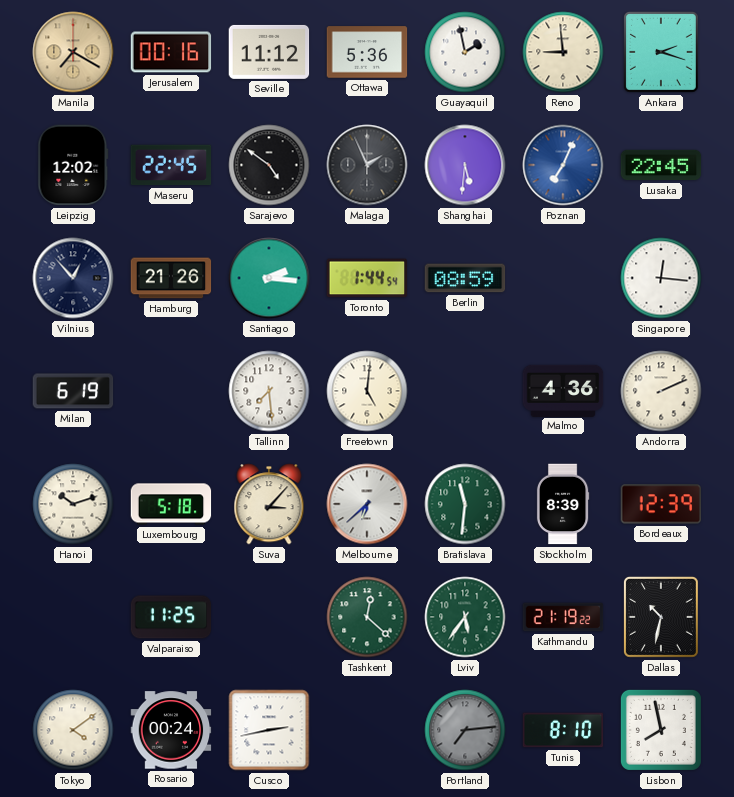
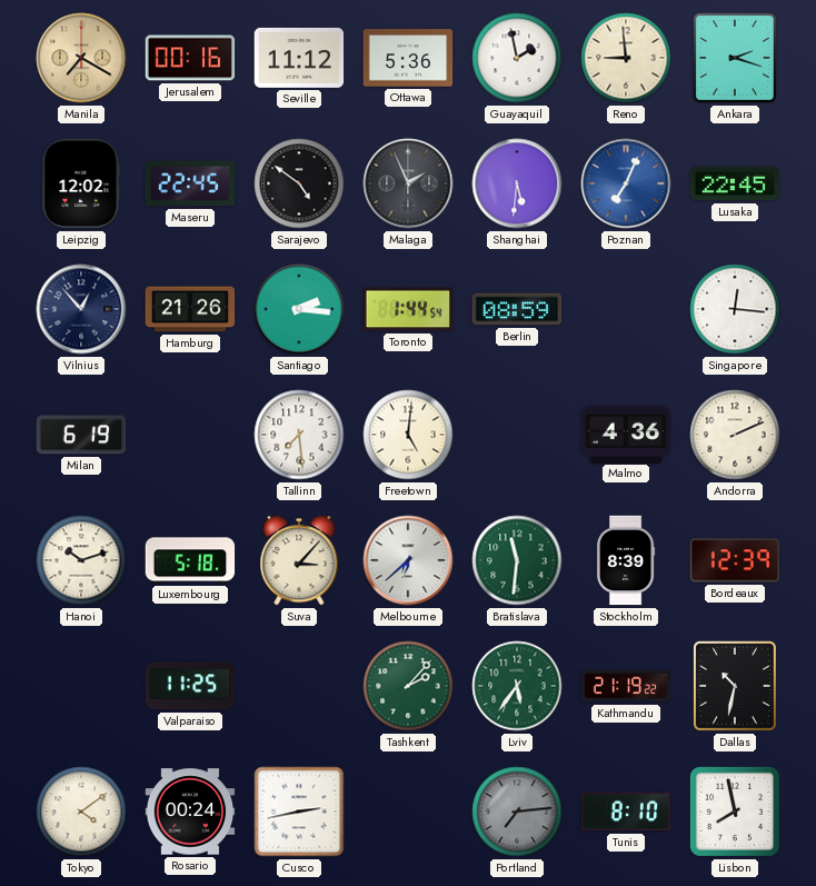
Tashkent: 12:22 -> 2:07
